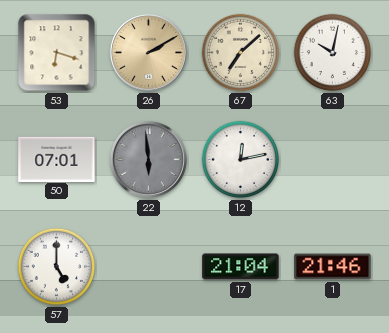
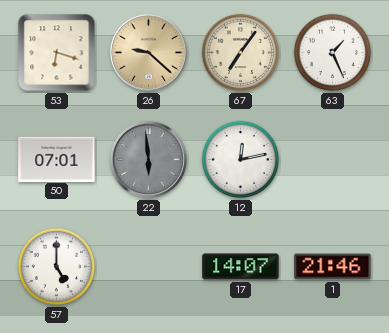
26: 2:10 -> 9:22
67: 7:08 -> 7:06
63: 10:02 -> 1:26
17: 21:04 -> 14:07
